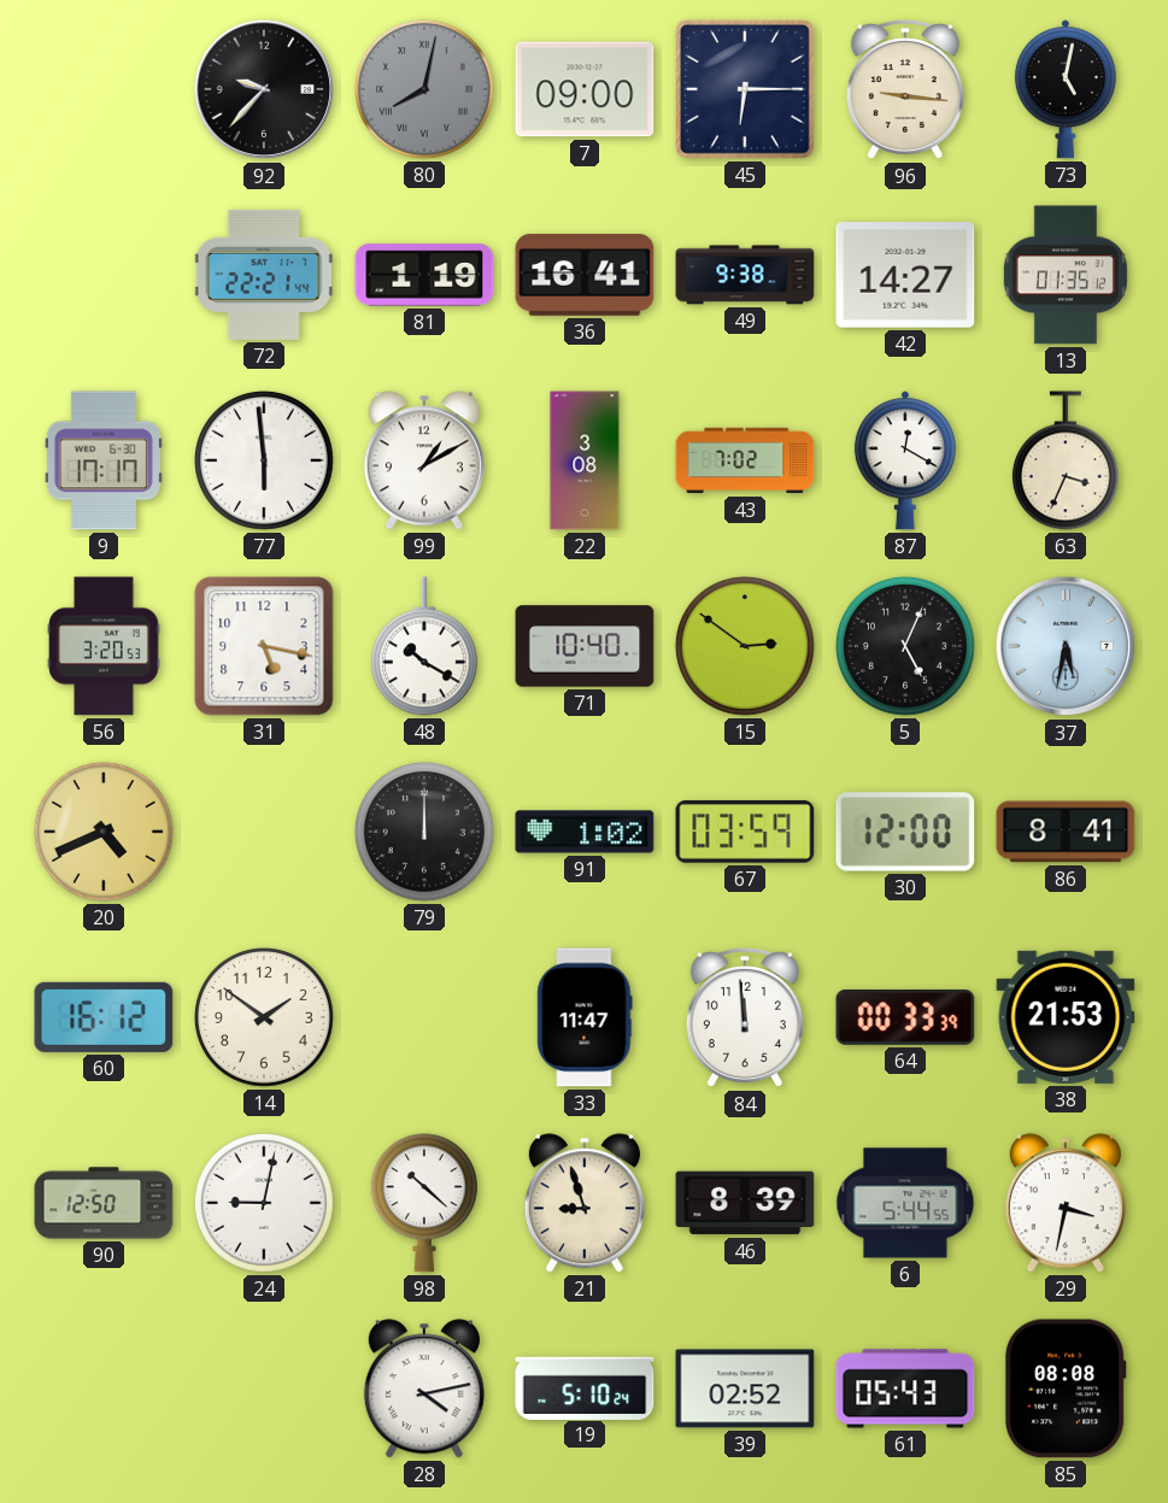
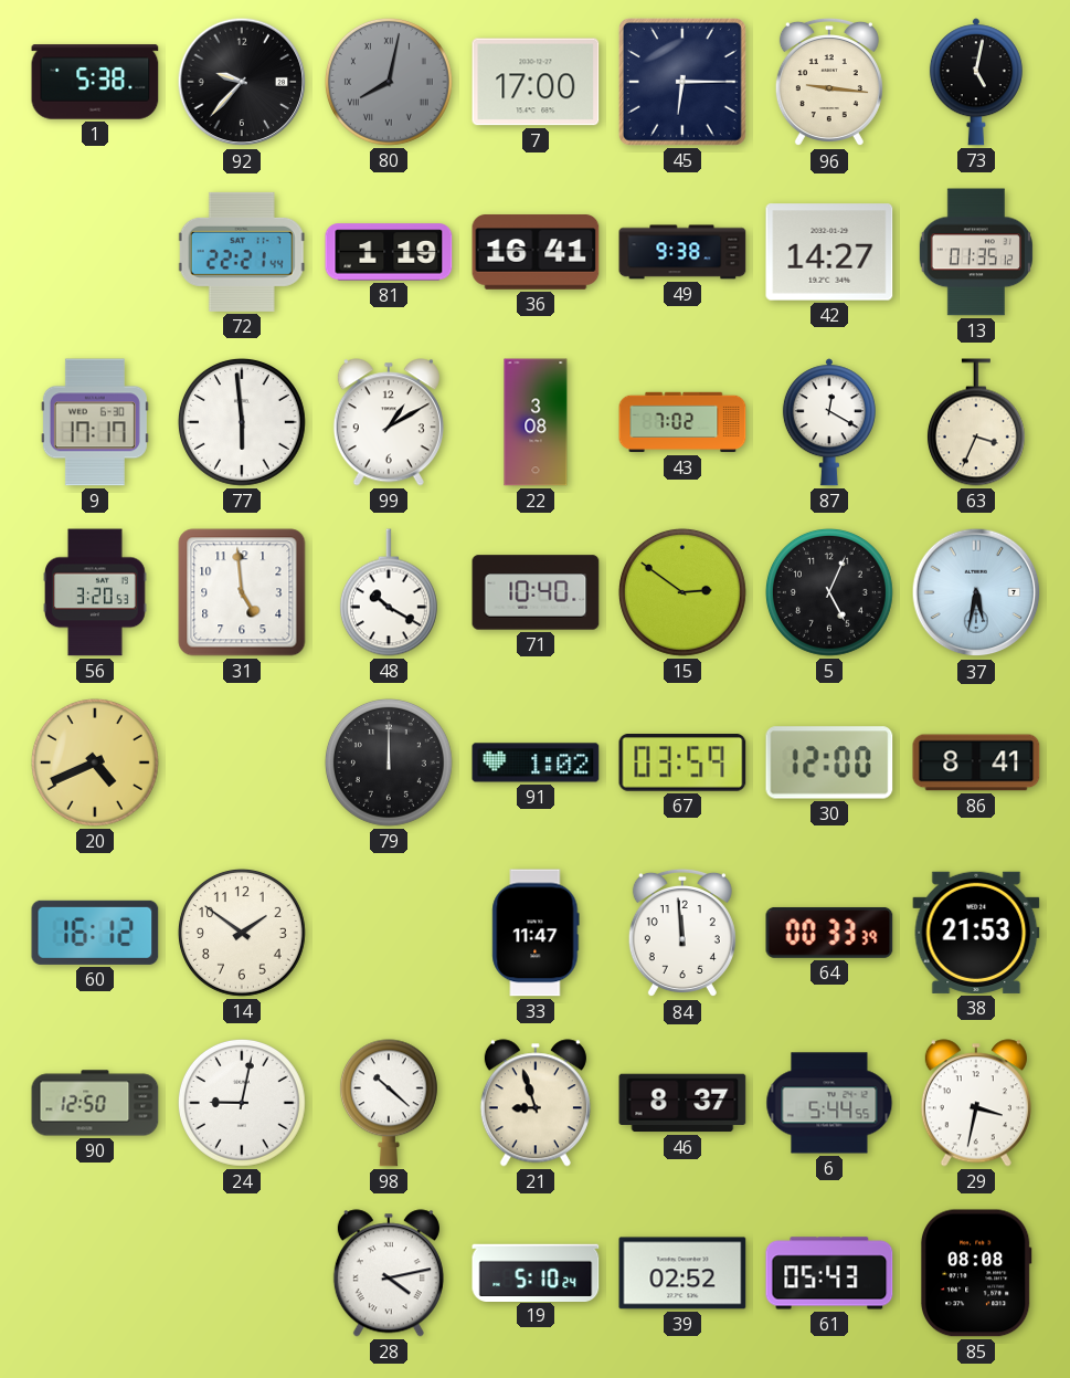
1: none -> 5:38
7: 09:00 -> 17:00
31: 5:17 -> 4:59
46: 8:39 -> 8:37
